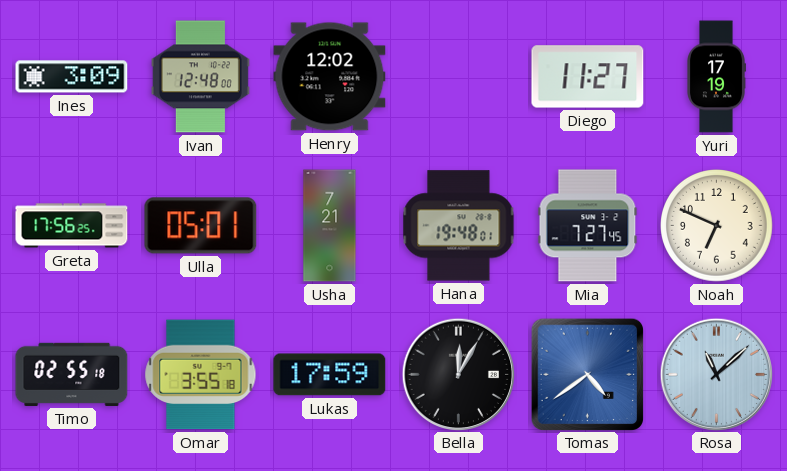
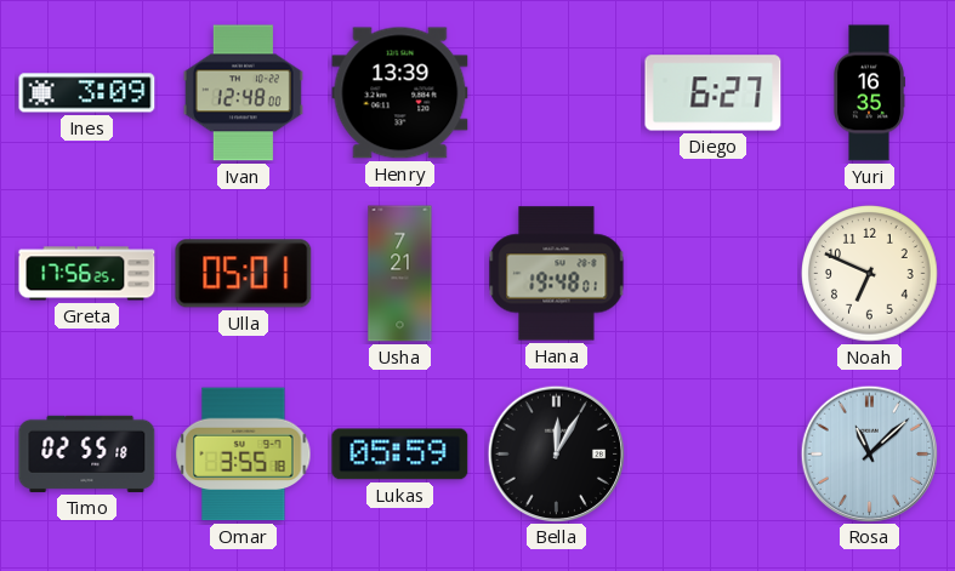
Henry: 12:02 -> 13:39
Diego: 11:27 -> 6:27
Yuri: 17:19 -> 16:35
Mia: 7:27 -> none
Lukas: 17:59 -> 05:59
Tomas: 4:39 -> none
